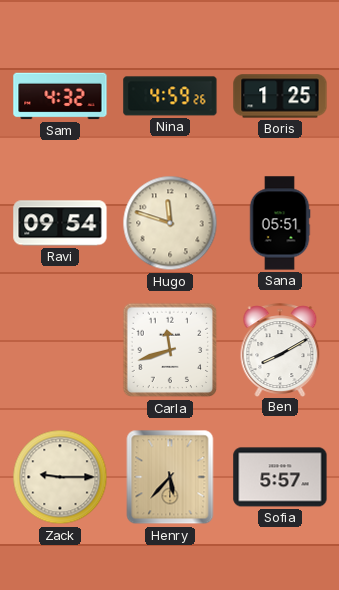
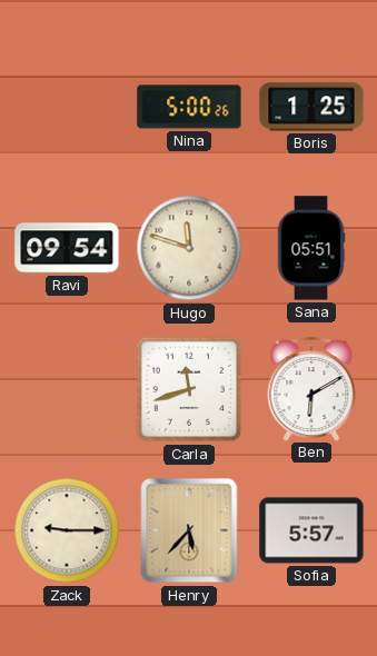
Sam: 4:32 -> none
Nina: 4:59 -> 5:00
Ben: 8:10 -> 6:10
